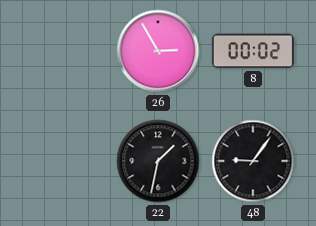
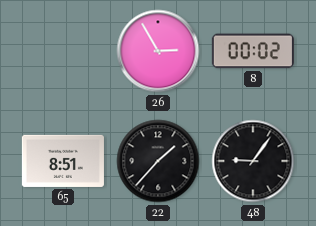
65: none -> 8:51
22: 1:32 -> 1:37
